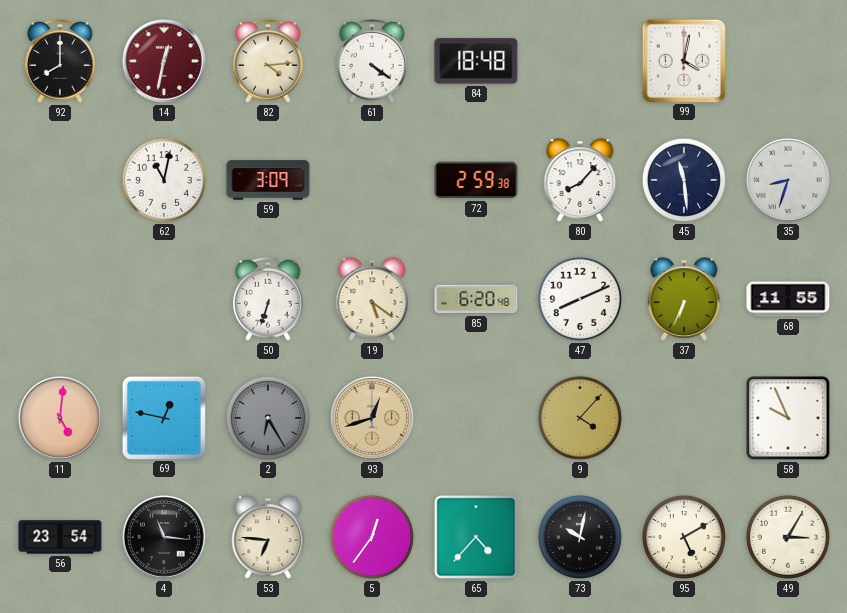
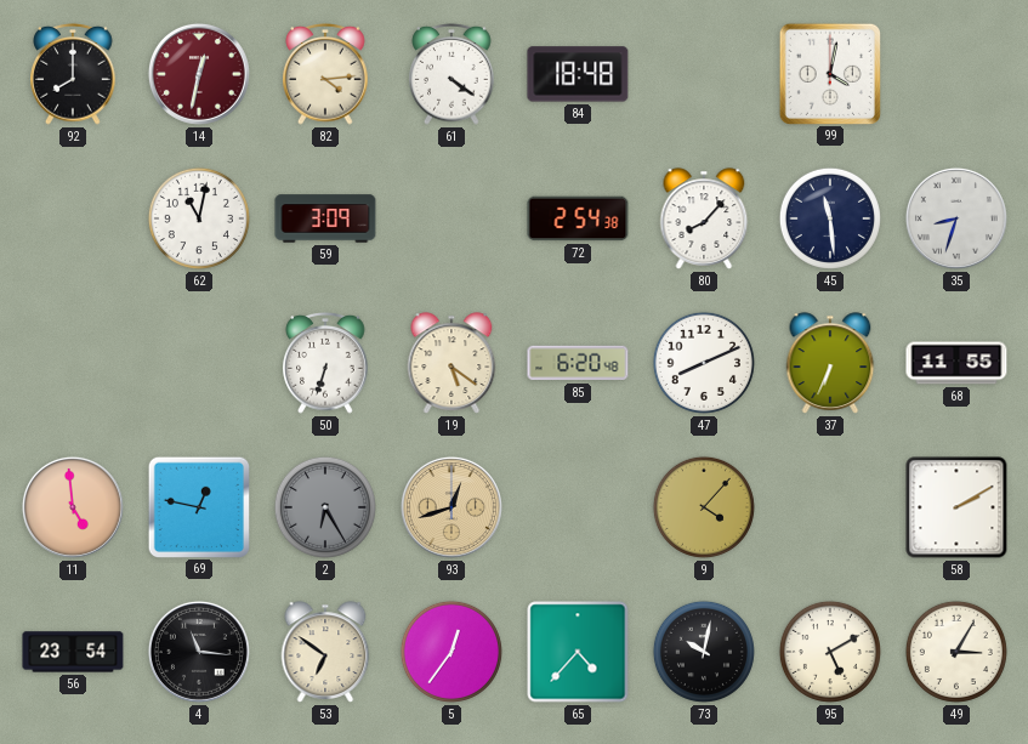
72: 2:59 -> 2:54
11: 5:01 -> 4:59
58: 9:56 -> 2:10
53: 6:46 -> 6:51
